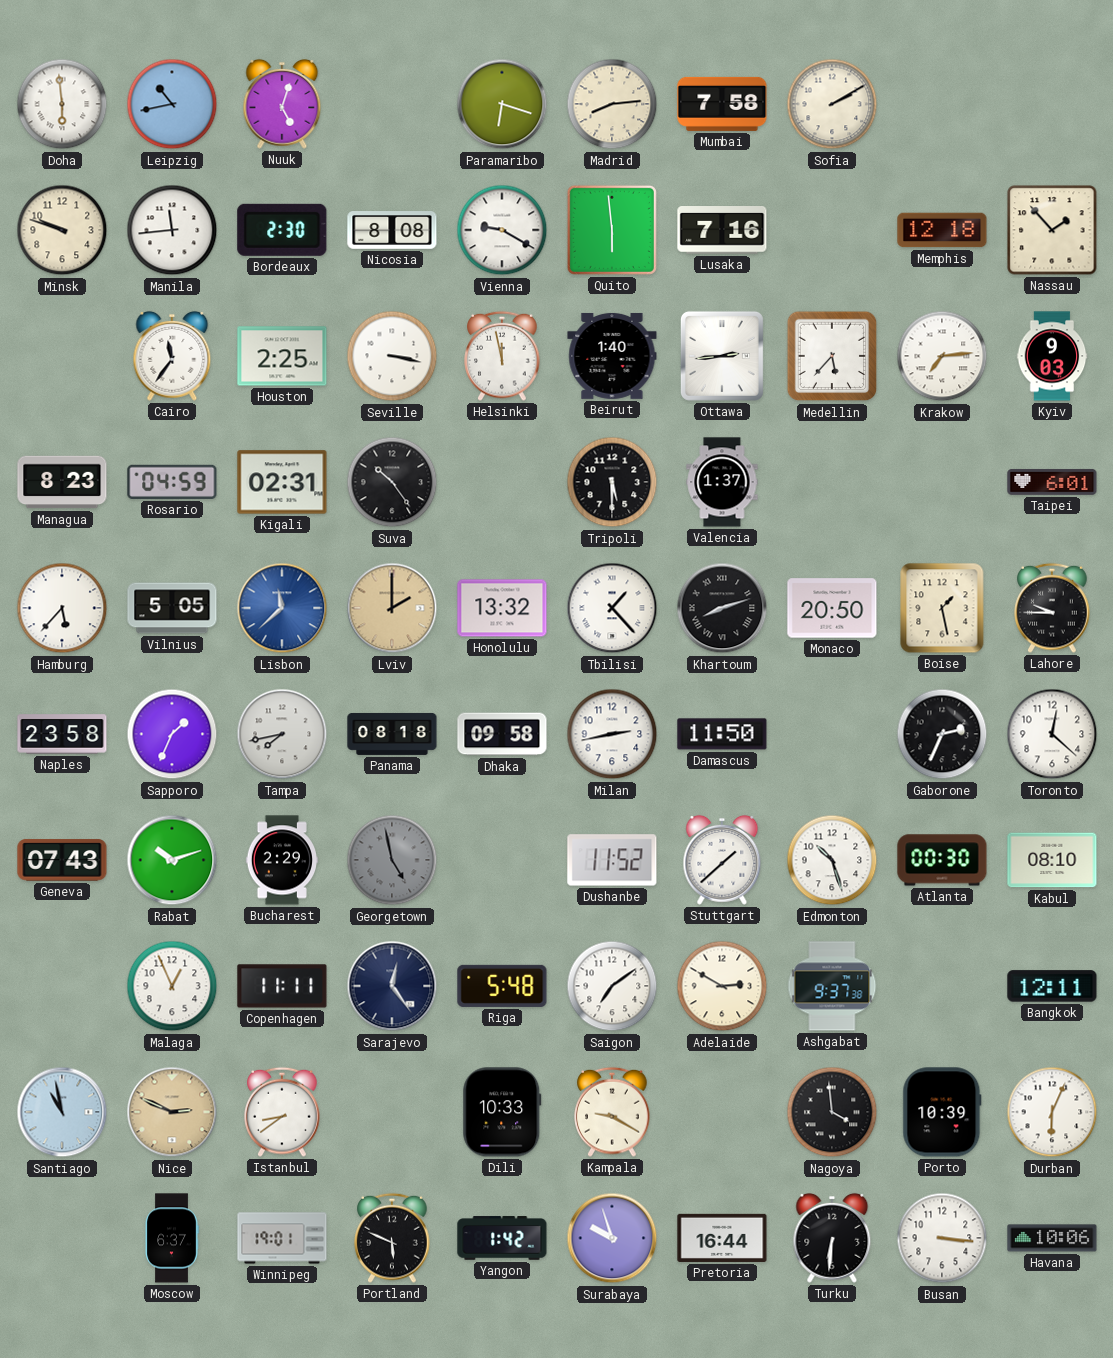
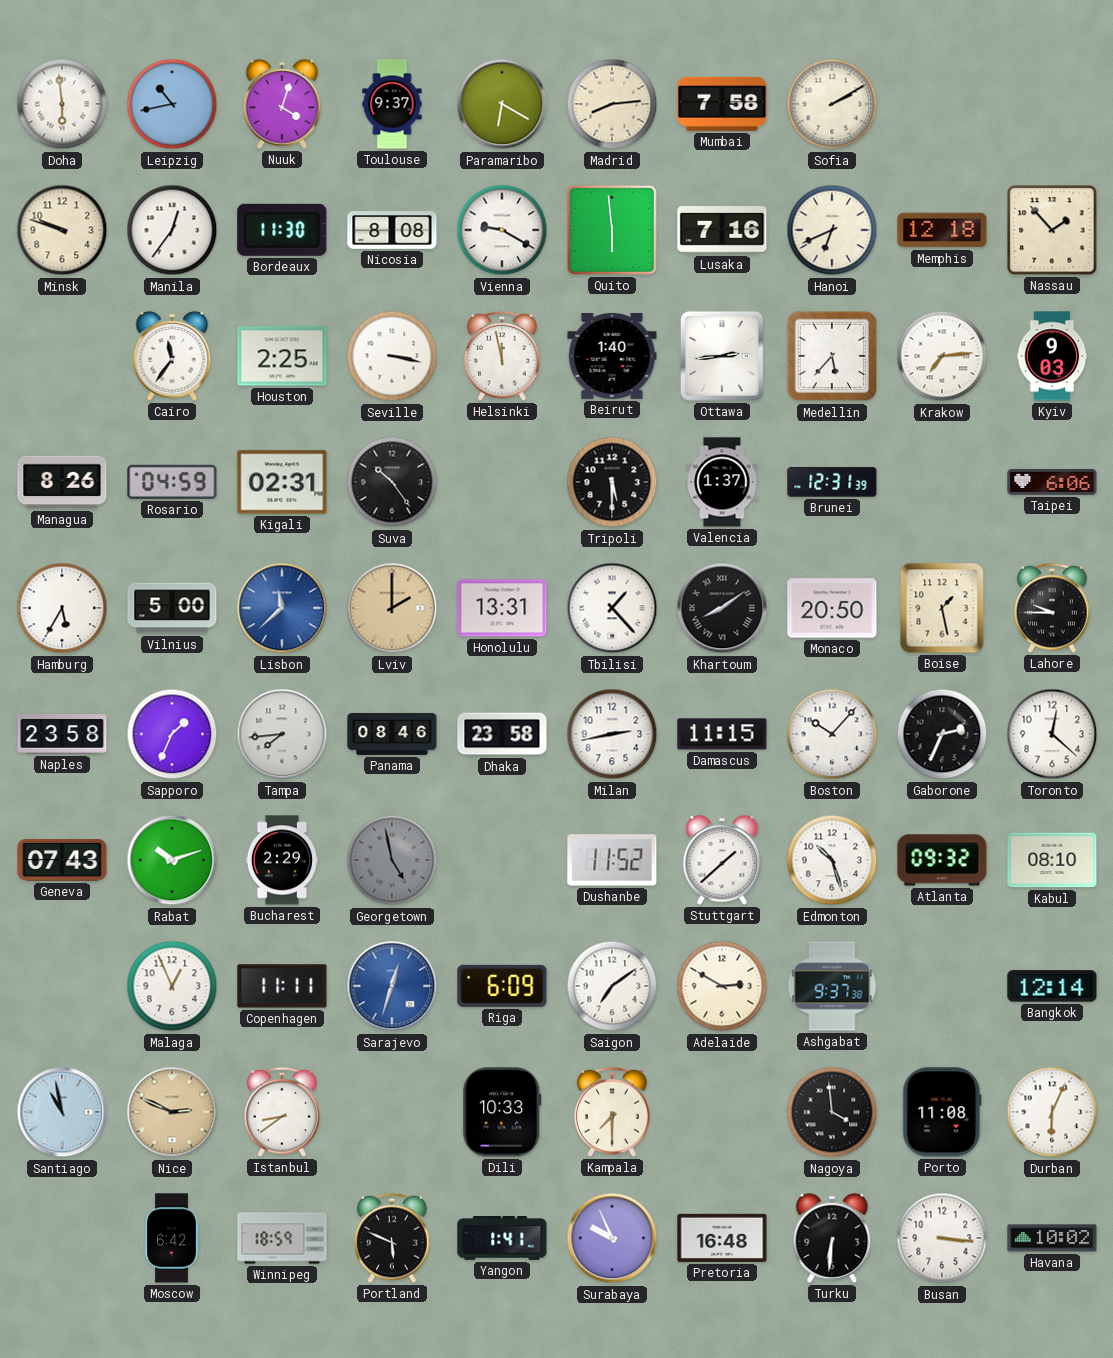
Nuuk: 5:03 -> 4:03
Toulouse: none -> 9:37
Paramaribo: 6:18 -> 6:20
Manila: 11:44 -> 12:36
Bordeaux: 2:30 -> 11:30
Hanoi: none -> 6:41
Managua: 8:23 -> 8:26
Brunei: none -> 12:31
Taipei: 6:01 -> 6:06
Hamburg: 5:37 -> 5:35
Vilnius: 5:05 -> 5:00
Honolulu: 13:32 -> 13:31
Khartoum: 8:12 -> 8:09
Tampa: 7:43 -> 7:44
Panama: 08:18 -> 08:46
Dhaka: 09:58 -> 23:58
Damascus: 11:50 -> 11:15
Boston: none -> 10:07
Atlanta: 00:30 -> 09:32
Sarajevo: 12:24 -> 12:33
Sarajevo dial: navy -> blue
Riga: 5:48 -> 6:09
Bangkok: 12:11 -> 12:14
Kampala: 9:20 -> 7:30
Porto: 10:39 -> 11:08
Moscow: 6:37 -> 6:42
Winnipeg: 19:01 -> 18:59
Yangon: 1:42 -> 1:41
Surabaya: 9:57 -> 9:56
Pretoria: 16:44 -> 16:48
Havana: 10:06 -> 10:02
